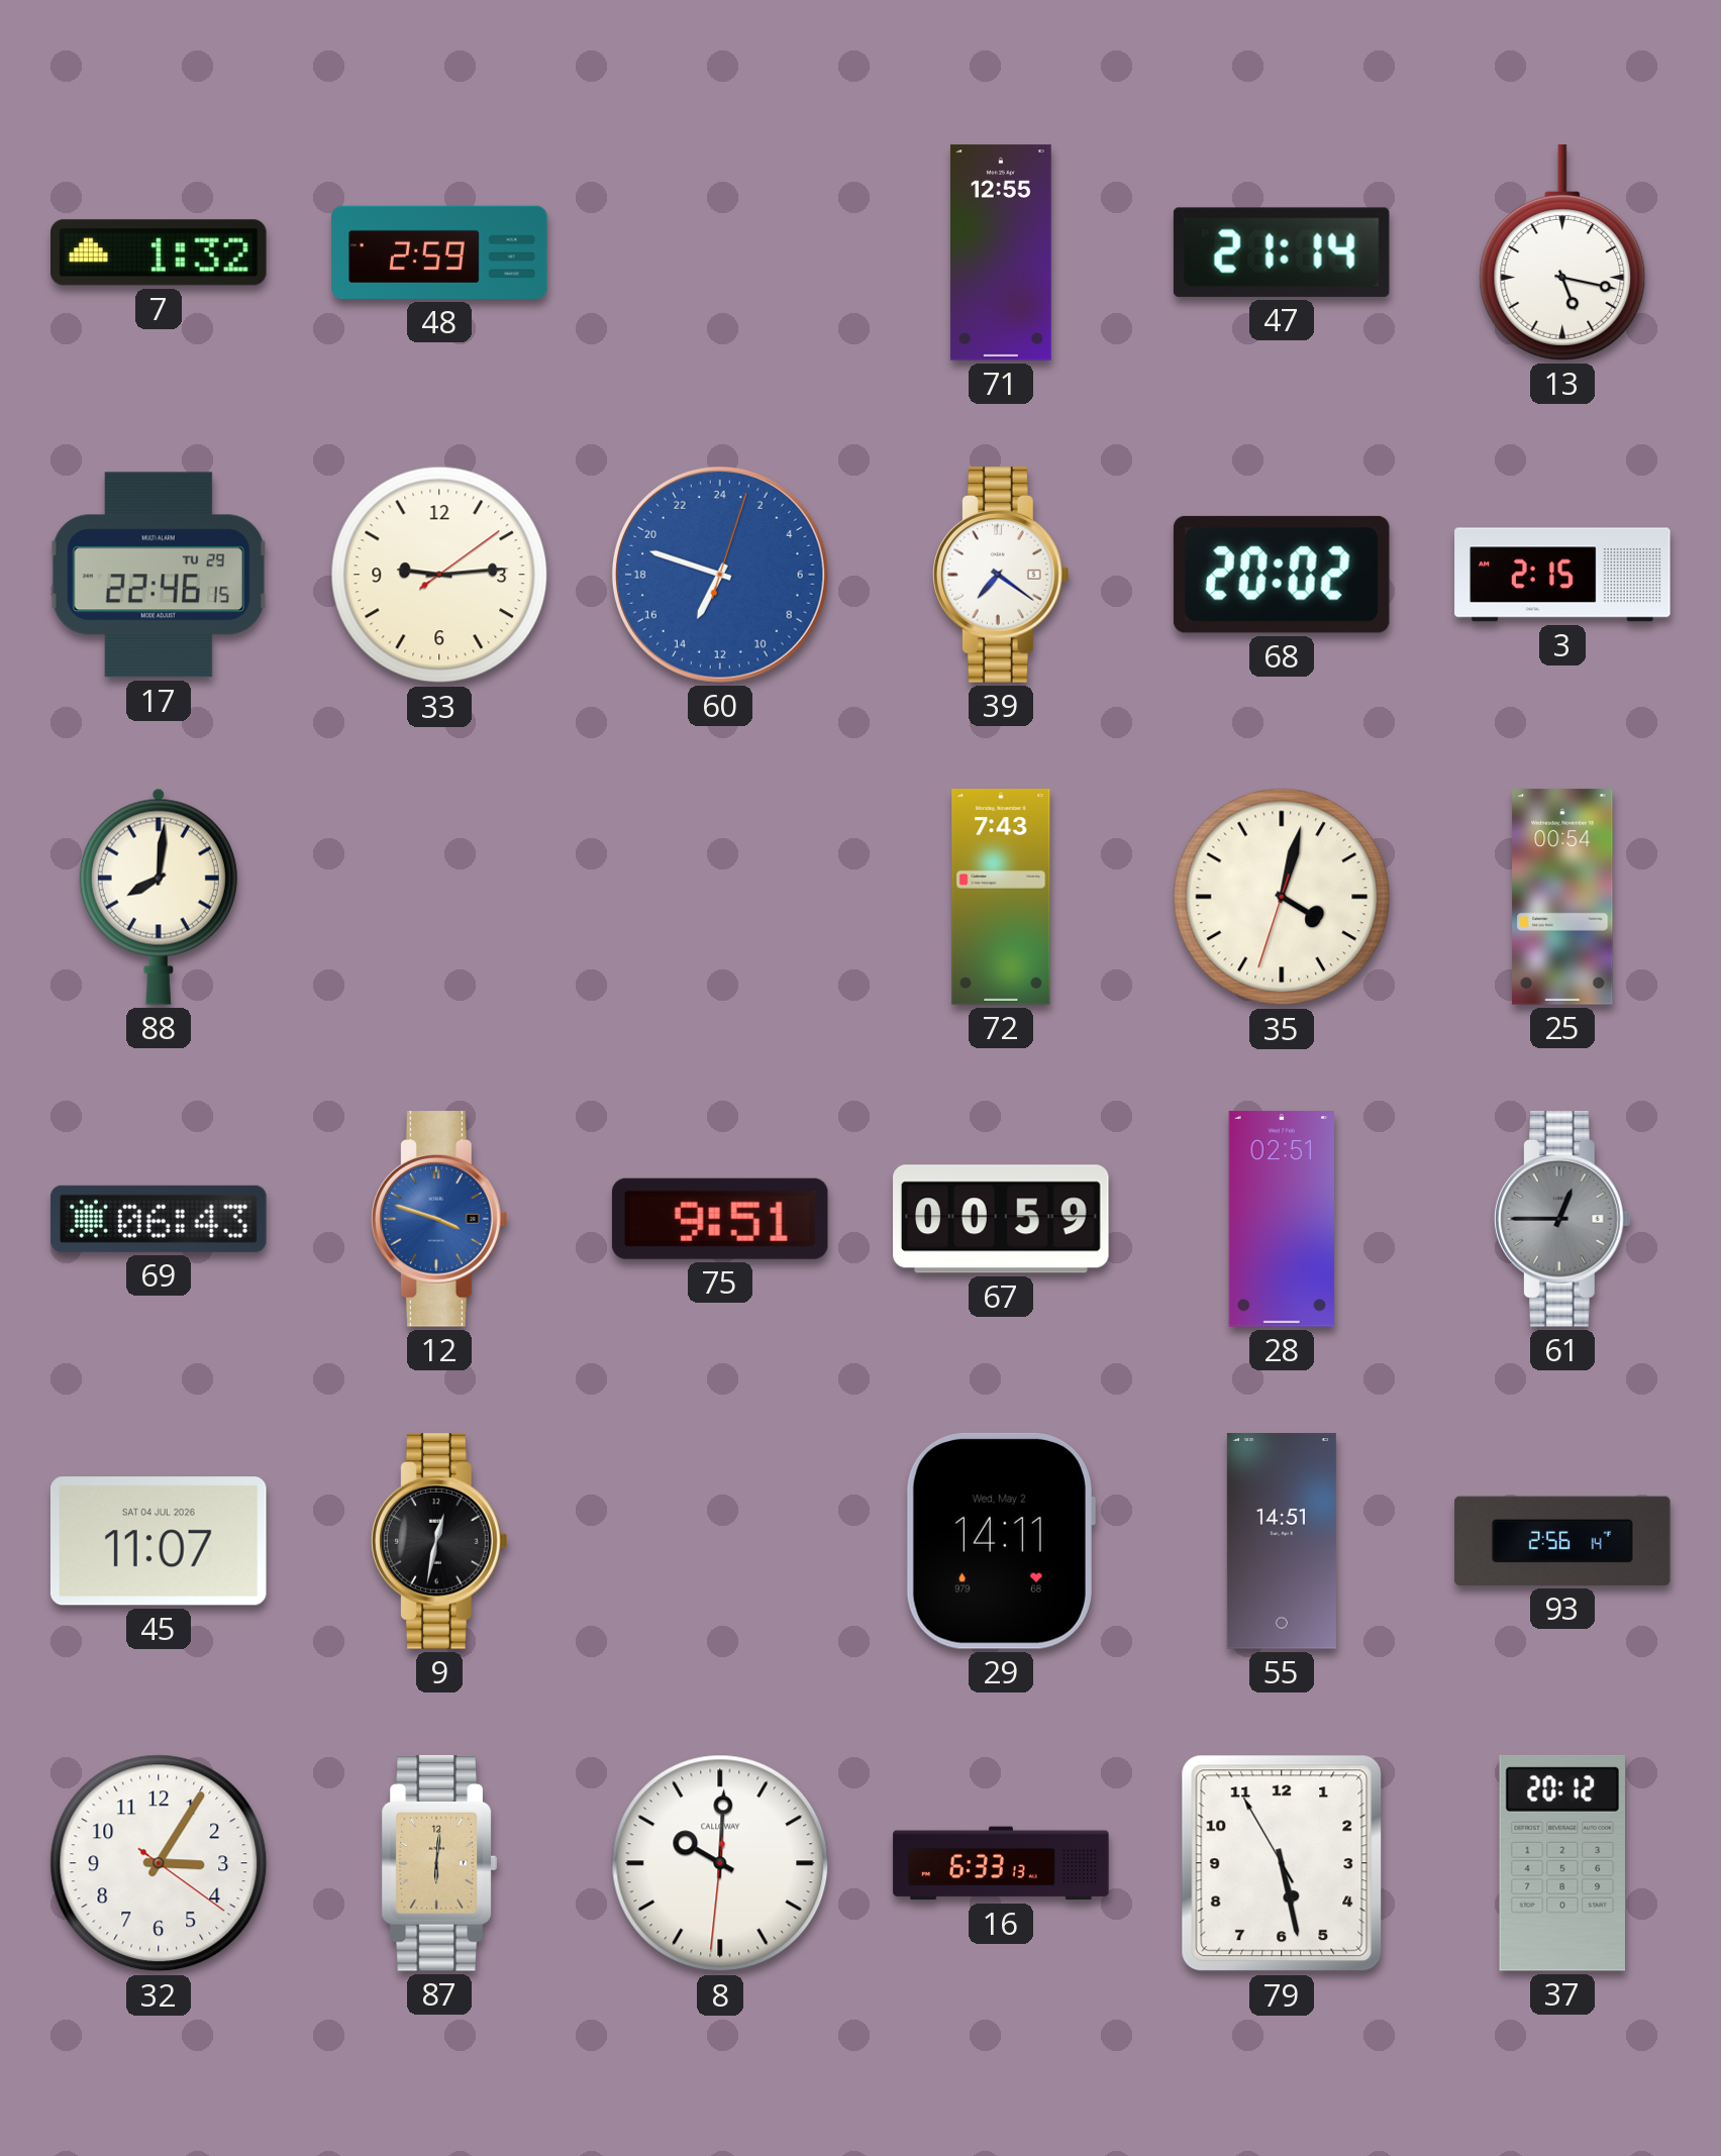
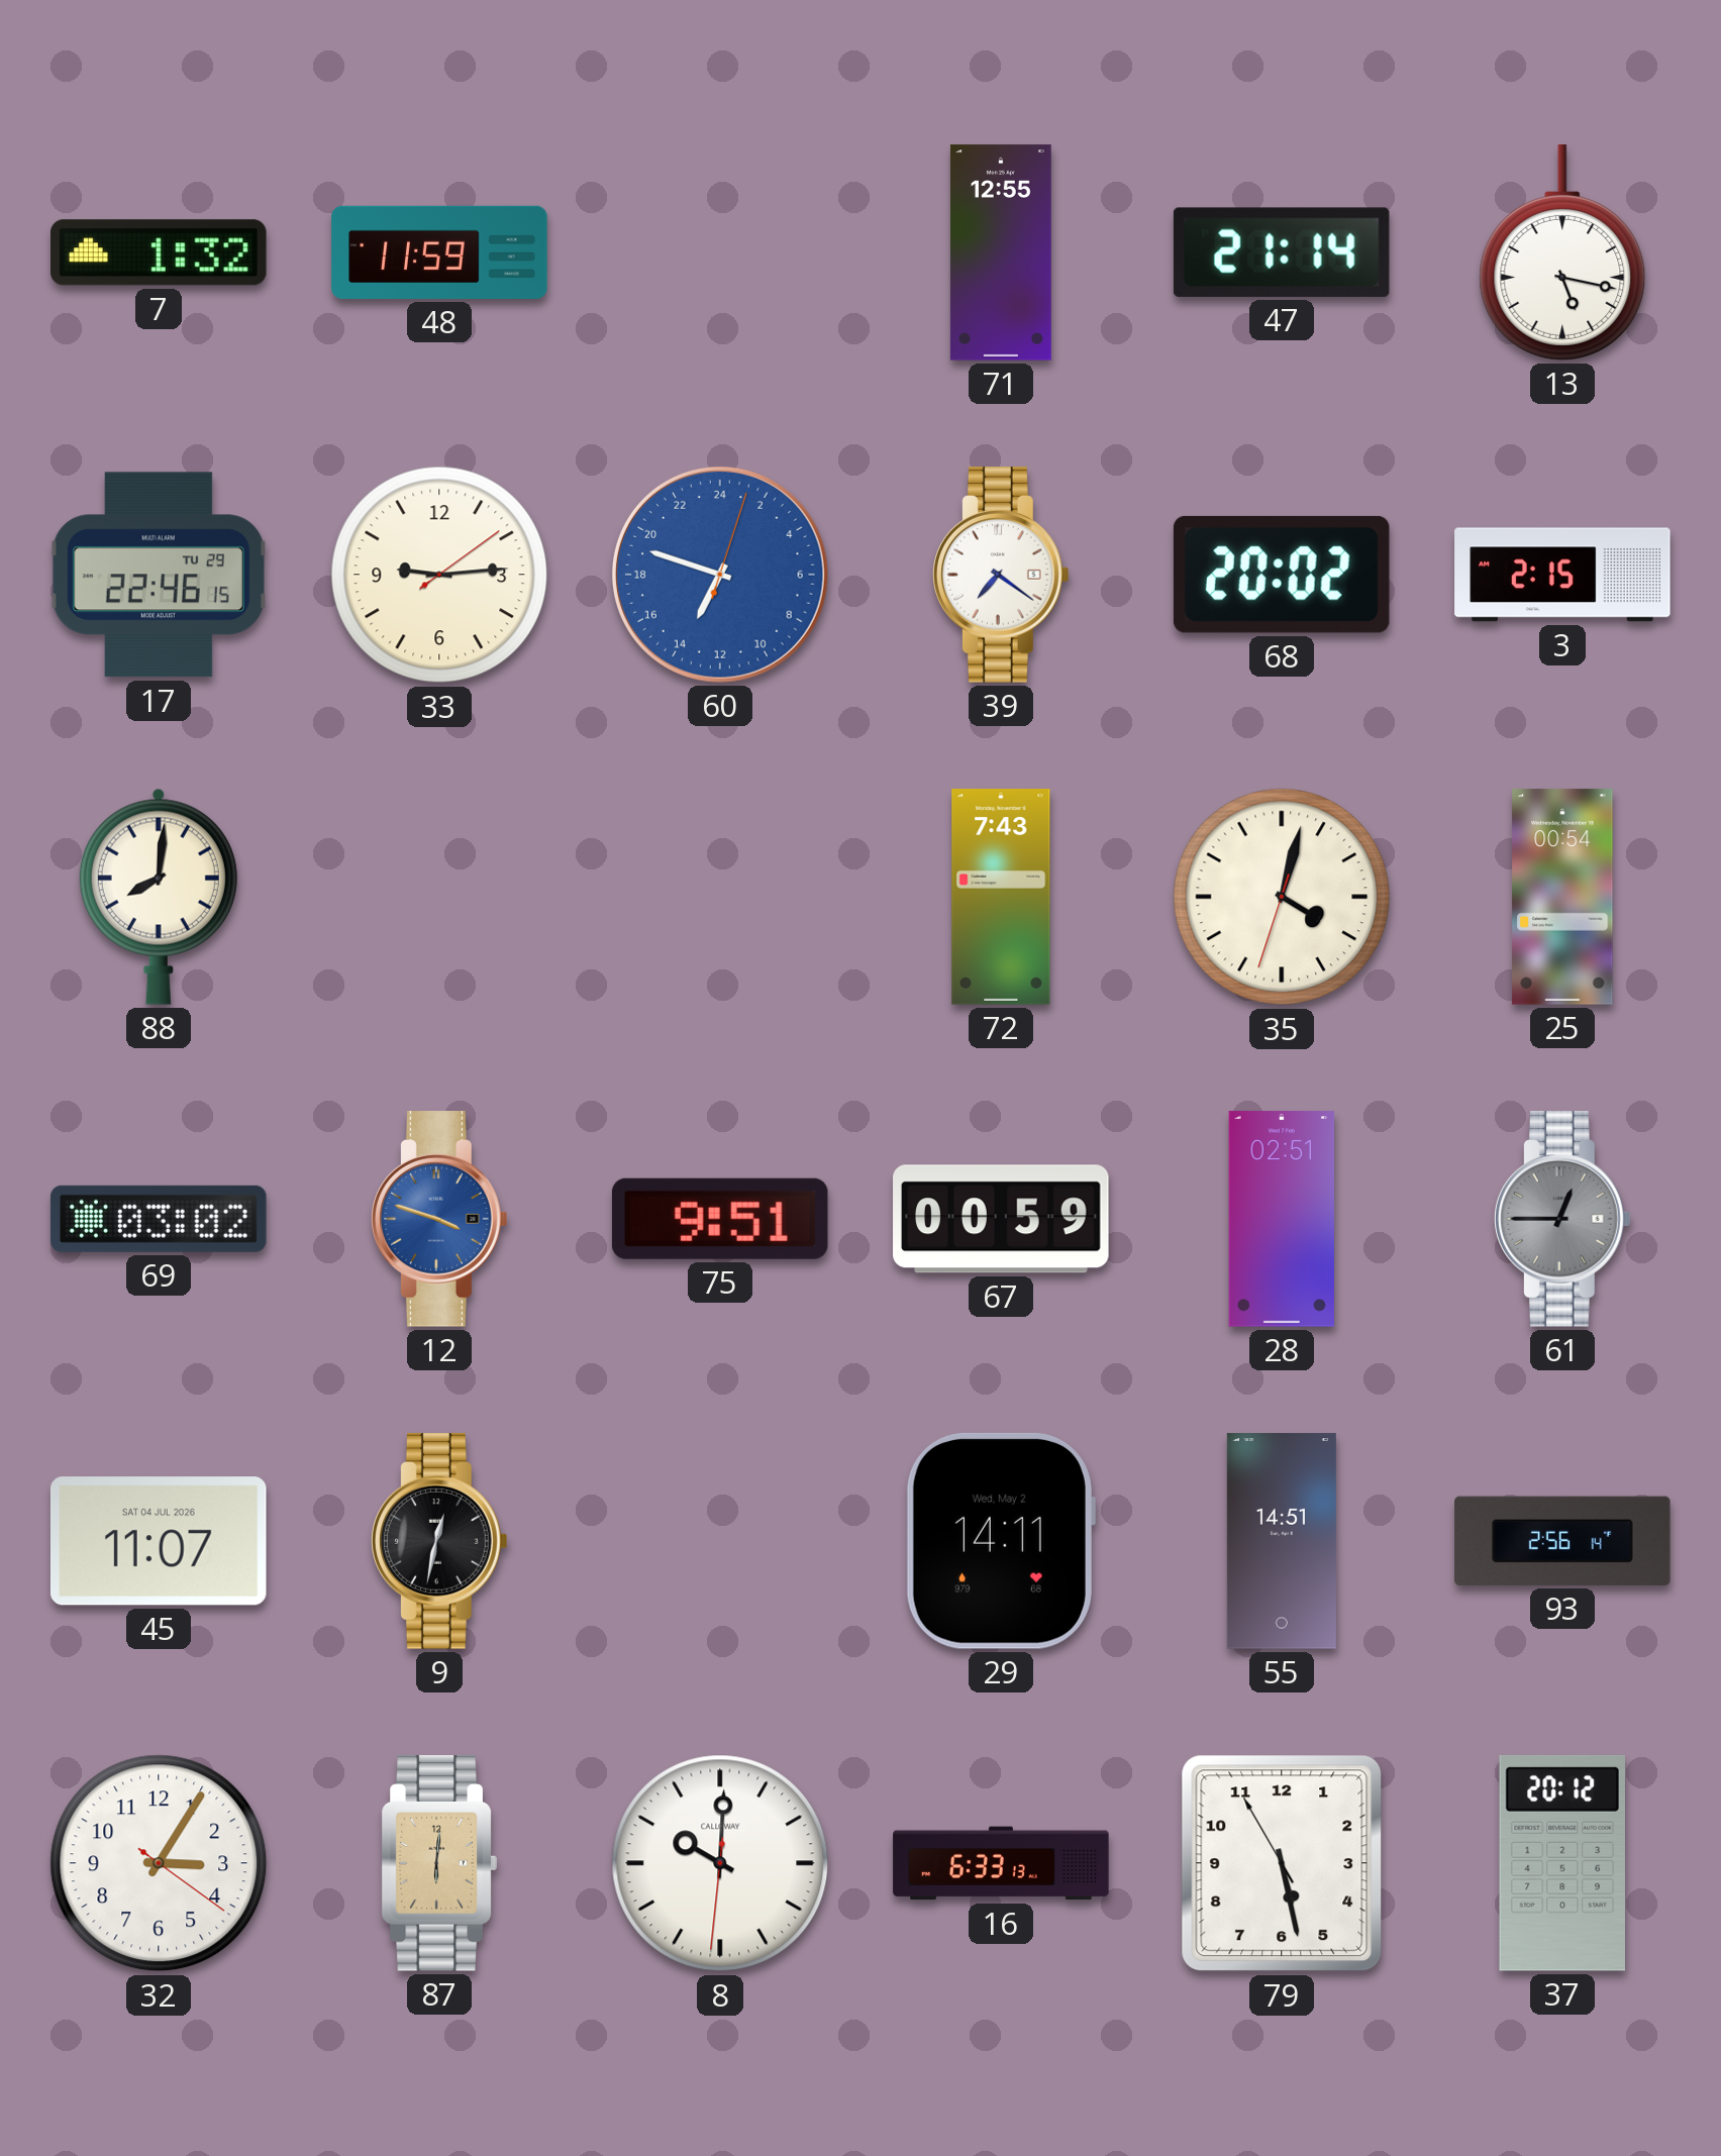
48: 2:59 -> 11:59
69: 06:43 -> 03:02
